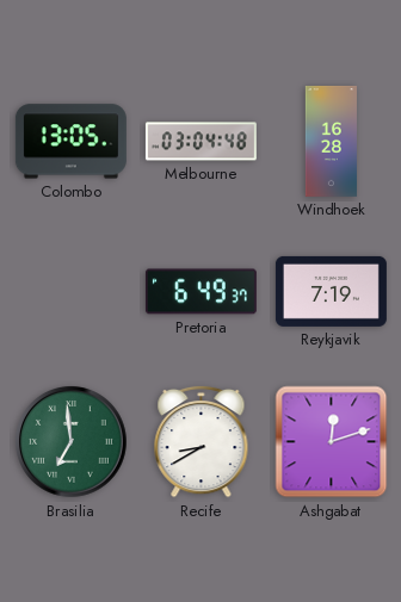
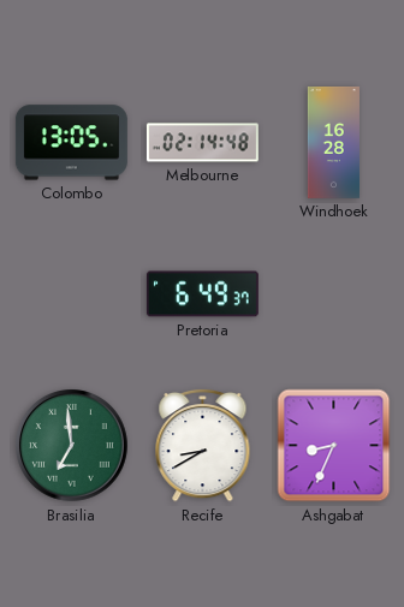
Melbourne: 03:04 -> 02:14
Reykjavik: 7:19 -> none
Ashgabat: 12:12 -> 8:34
